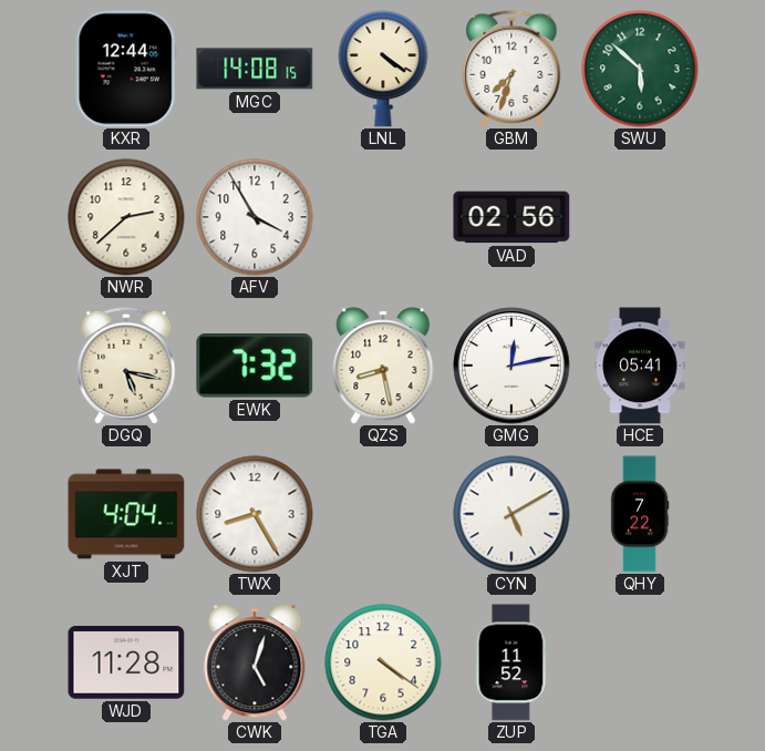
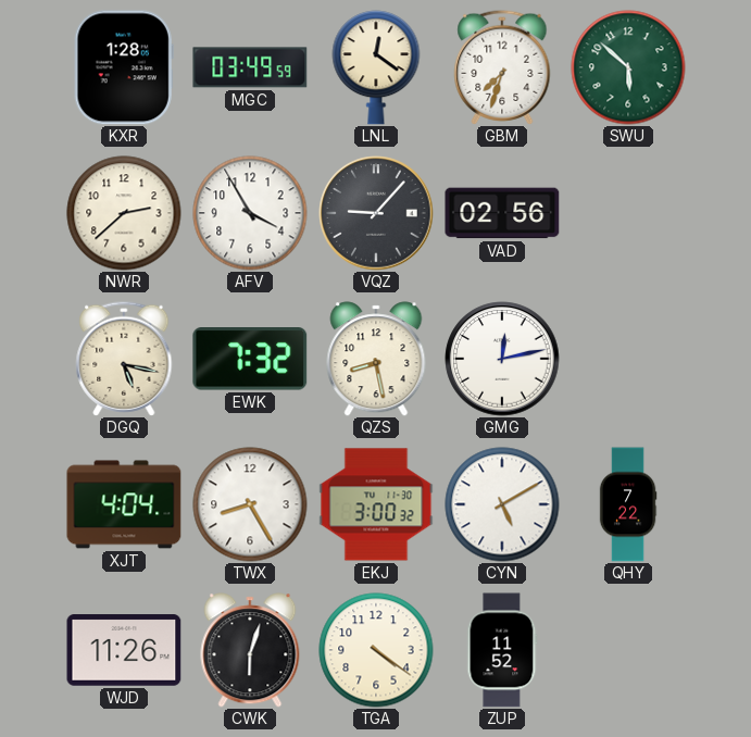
KXR: 12:44 -> 1:28
MGC: 14:08 -> 03:49
LNL: 4:21 -> 12:21
VQZ: none -> 9:07
HCE: 05:41 -> none
EKJ: none -> 3:00
WJD: 11:28 -> 11:26
CWK: 5:03 -> 6:03
